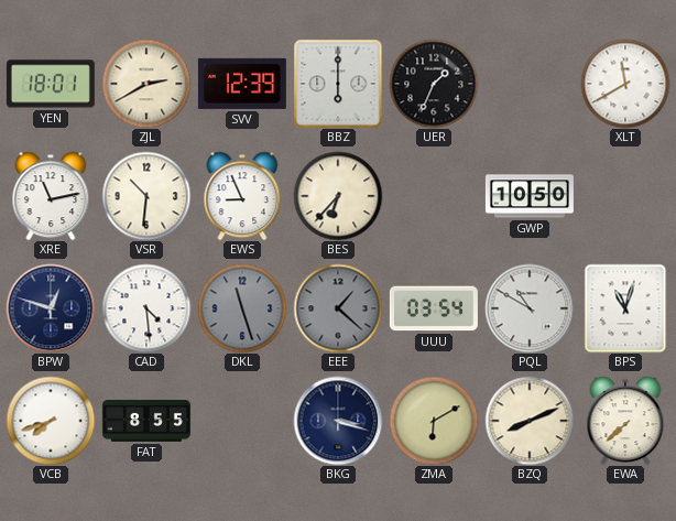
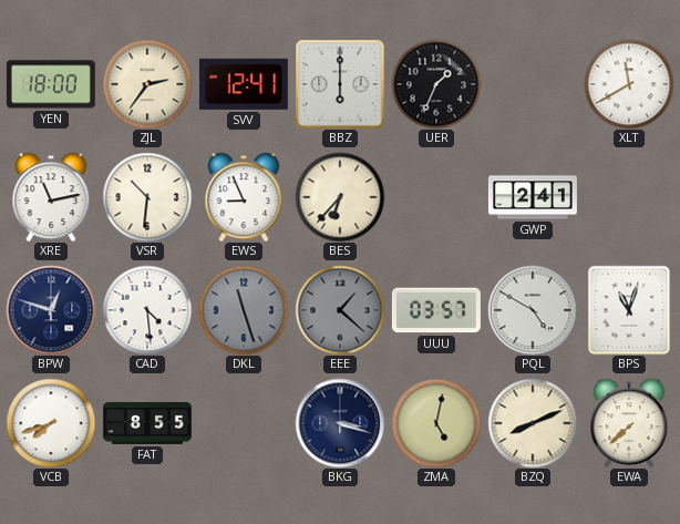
YEN: 18:01 -> 18:00
ZJL: 2:40 -> 2:36
SVV: 12:39 -> 12:41
GWP: 10:50 -> 2:41
UUU: 03:54 -> 03:57
PQL: 10:50 -> 4:50
ZMA: 6:10 -> 5:02
